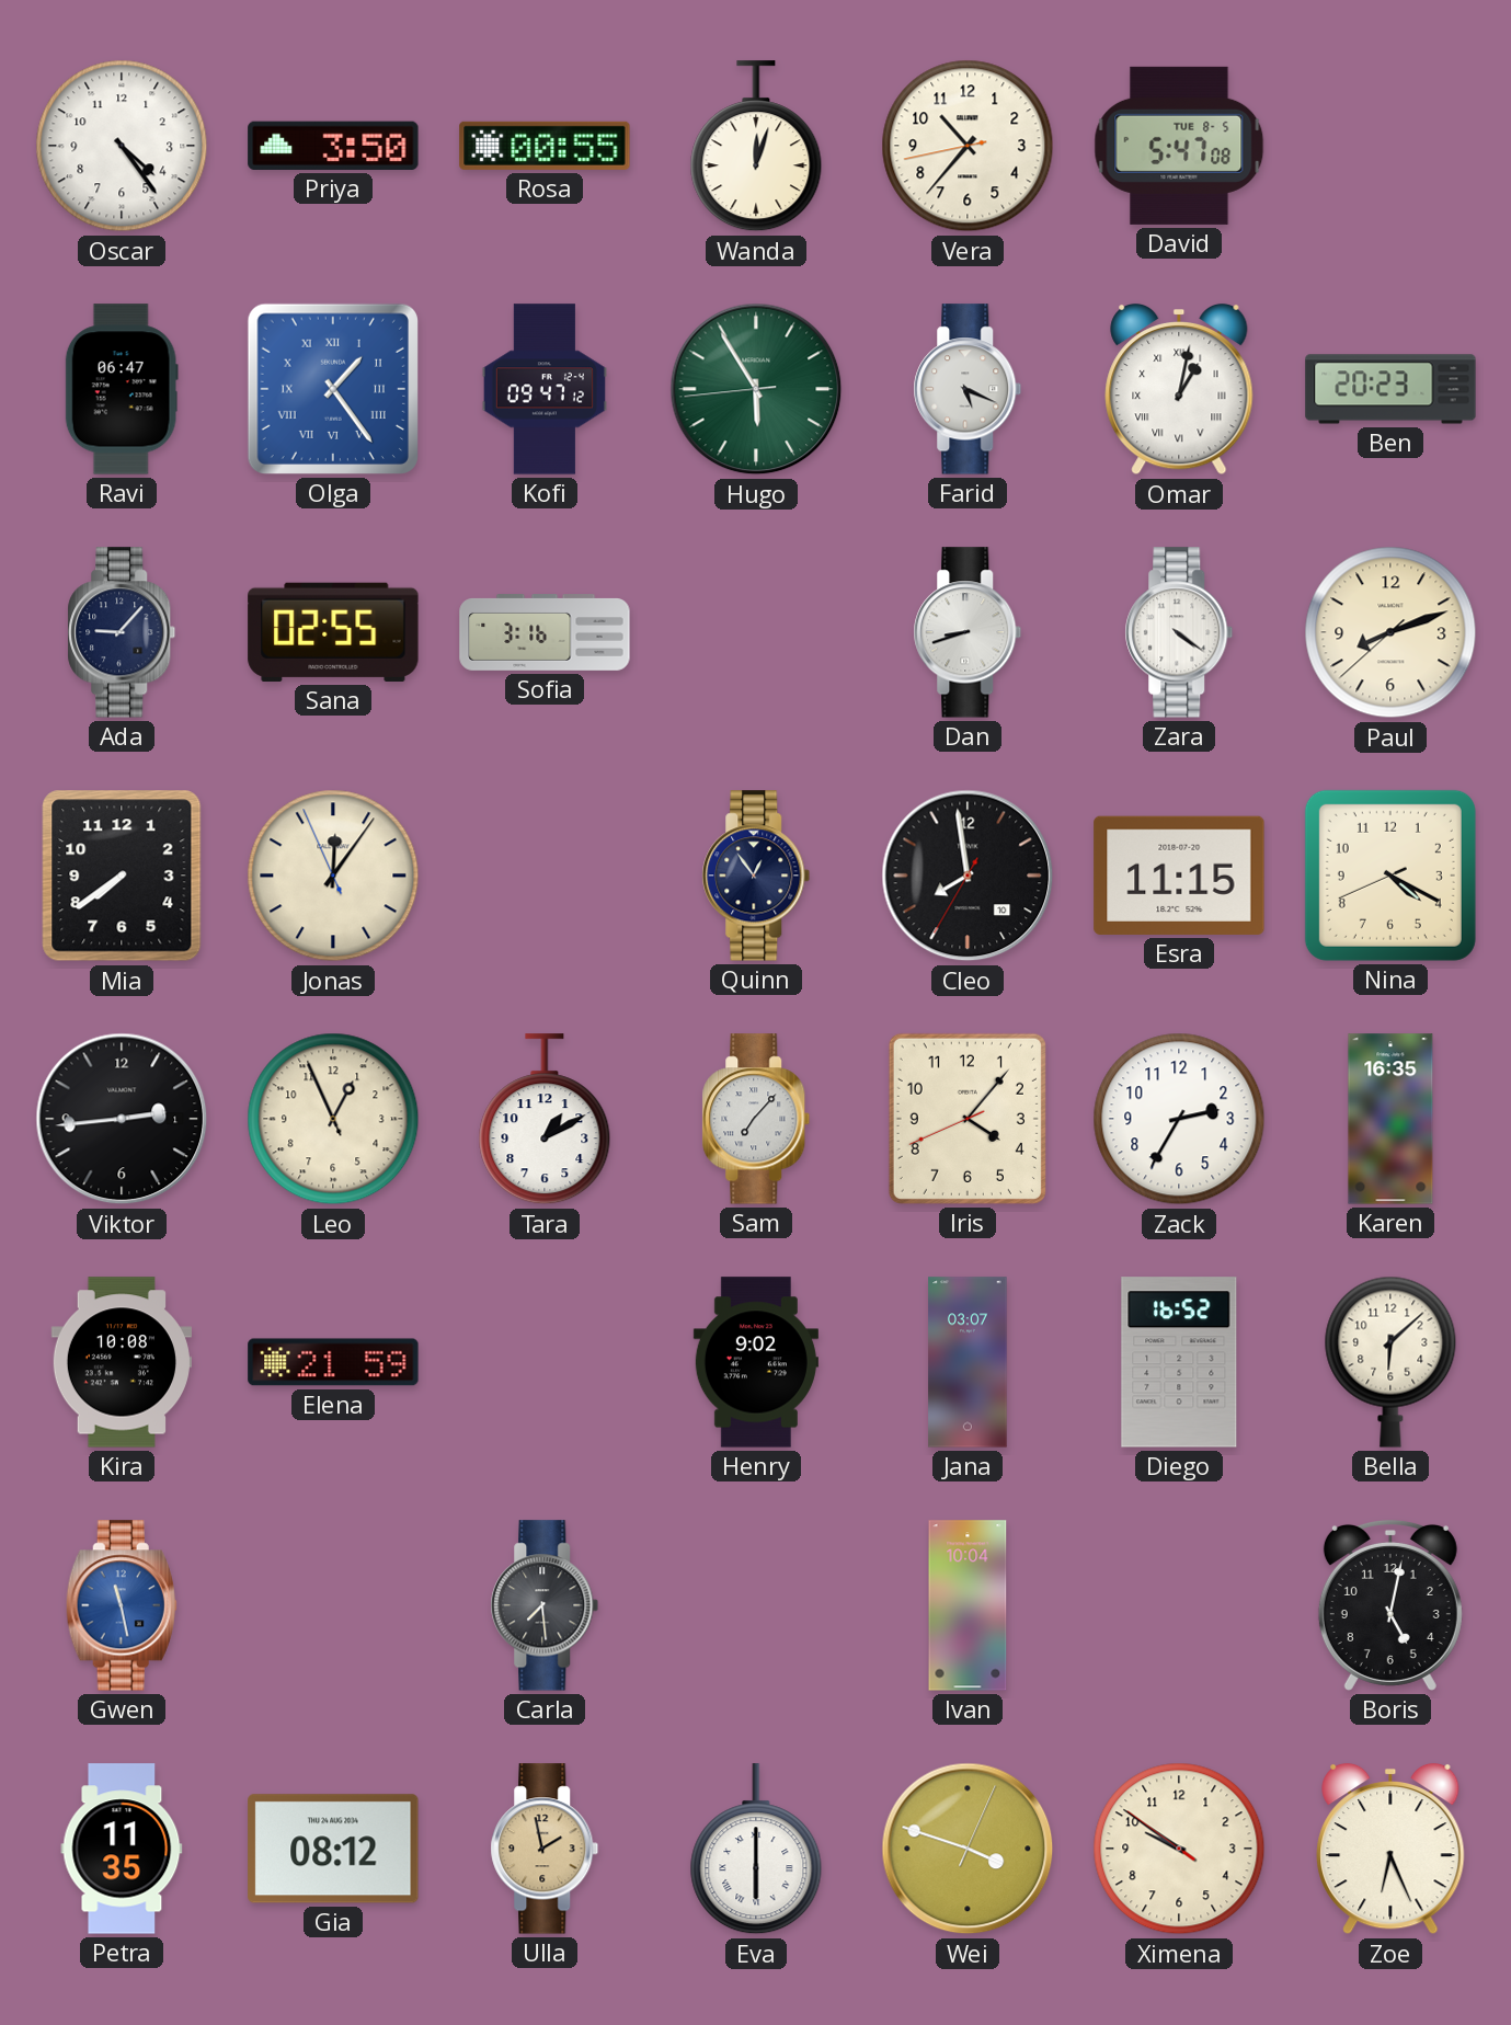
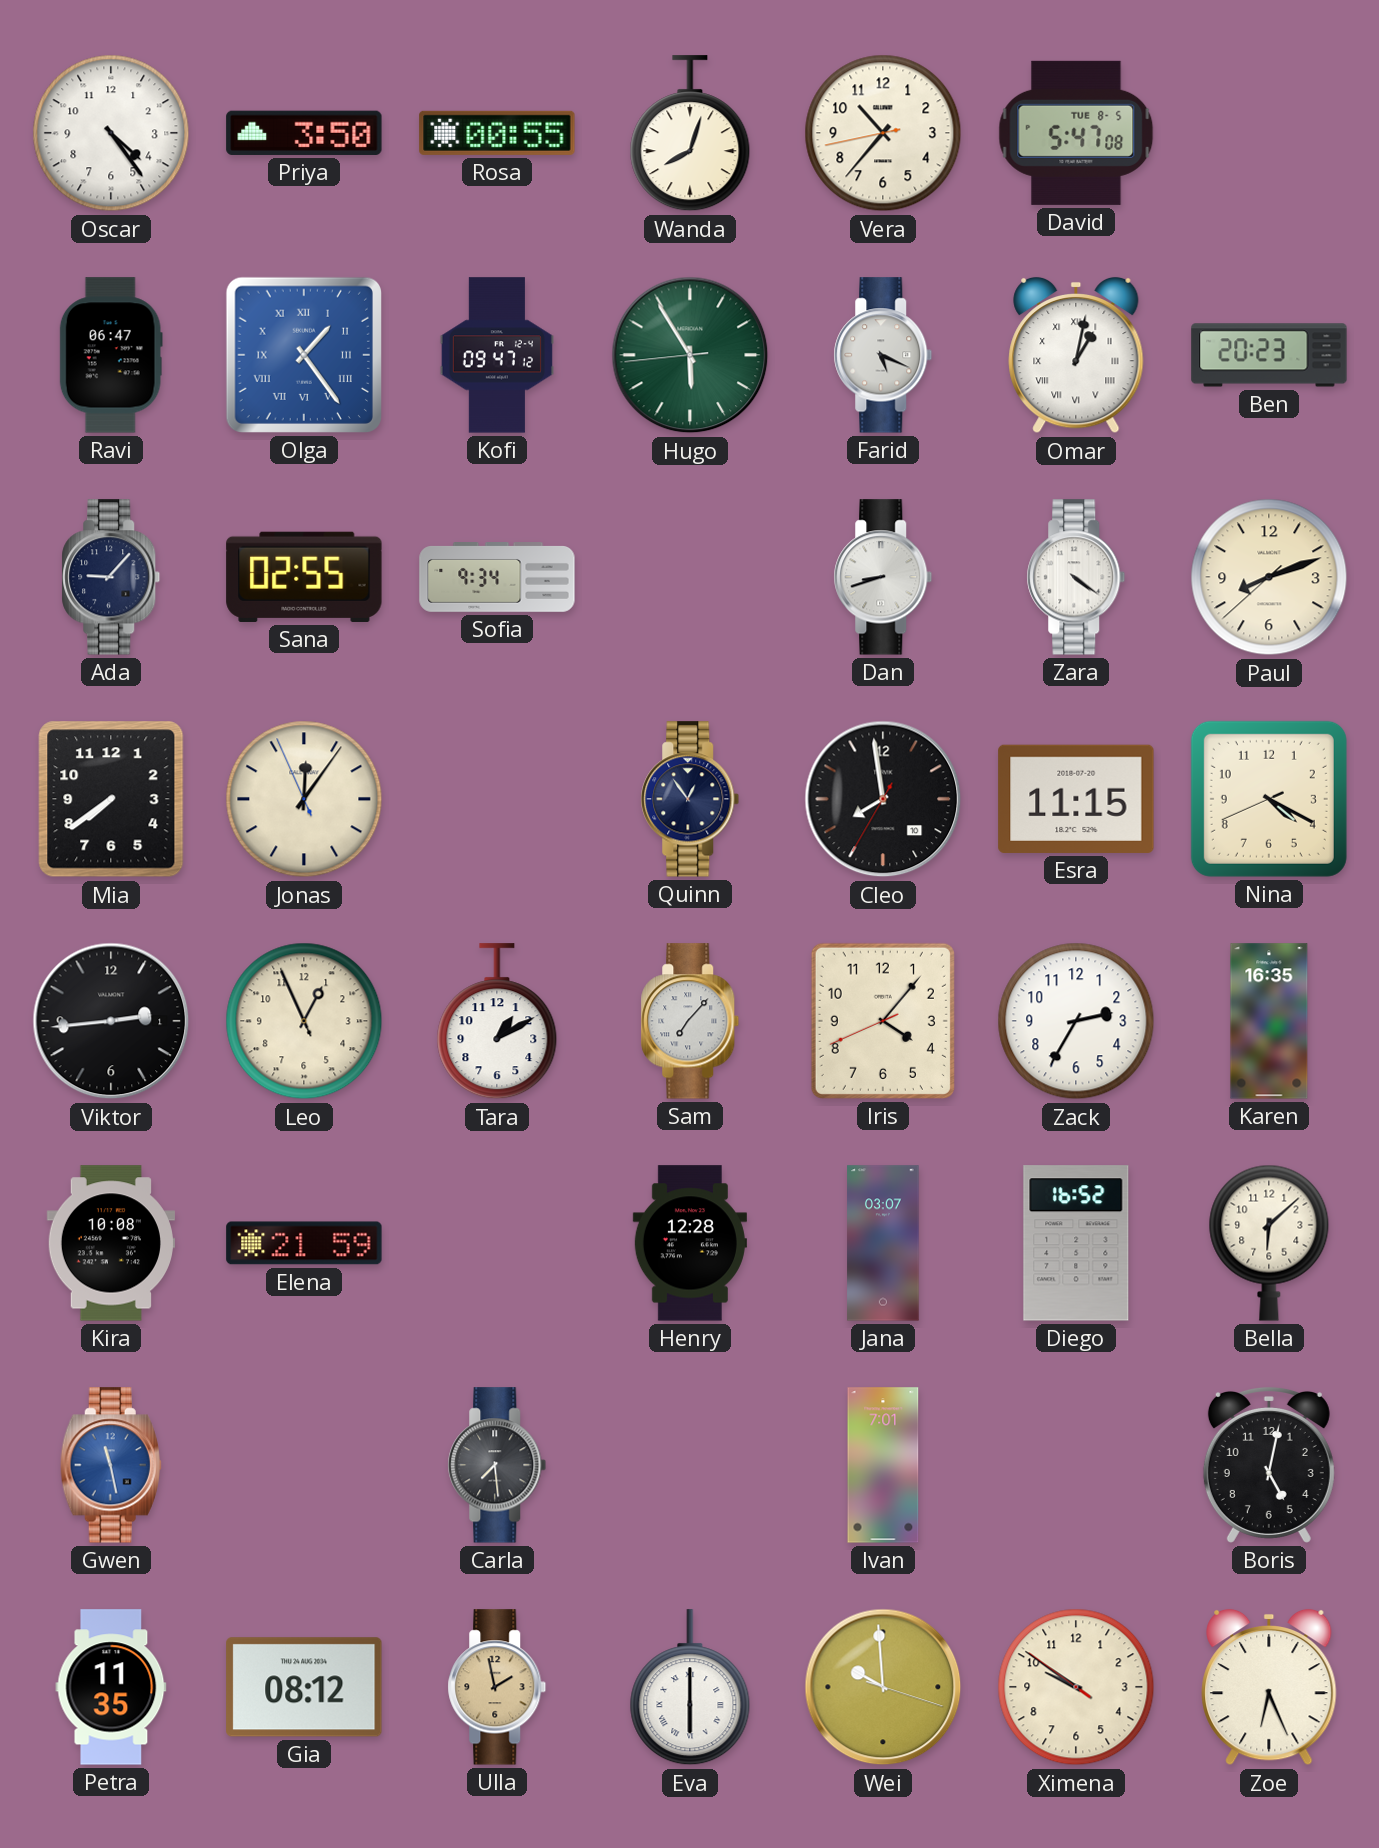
Wanda: 12:03 -> 8:03
Sofia: 3:16 -> 9:34
Henry: 9:02 -> 12:28
Ivan: 10:04 -> 7:01
Wei: 3:48 -> 9:59
